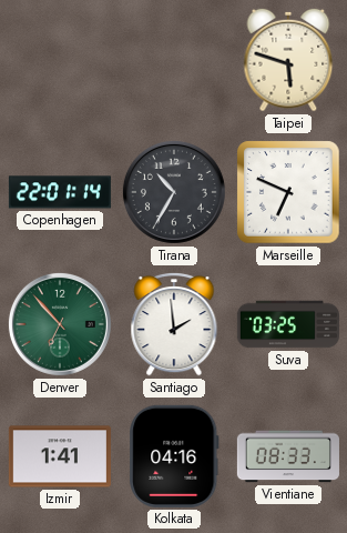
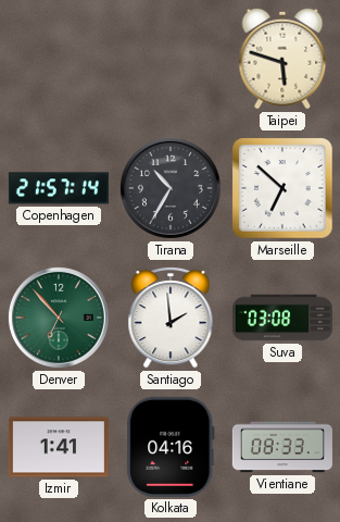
Copenhagen: 22:01 -> 21:57
Marseille: 6:49 -> 6:52
Suva: 03:25 -> 03:08
